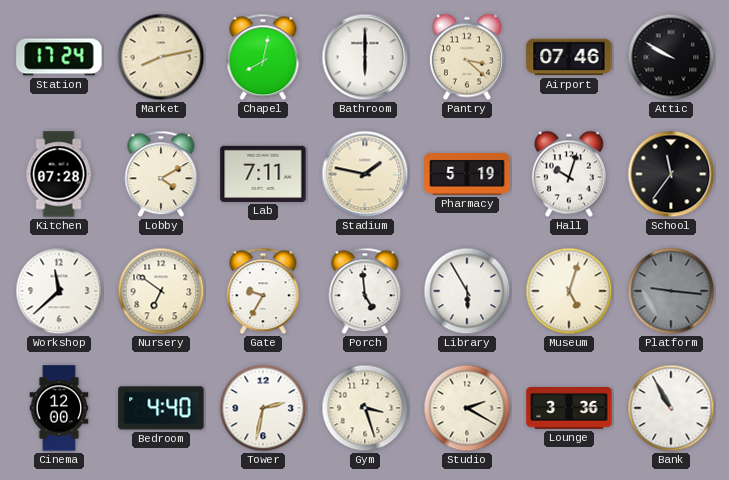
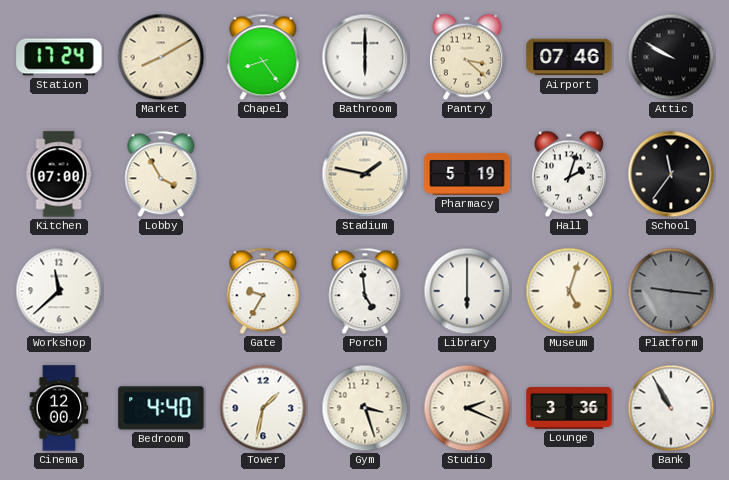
Market: 8:13 -> 8:10
Chapel: 8:02 -> 8:24
Kitchen: 07:28 -> 07:00
Lobby: 4:10 -> 3:55
Lab: 7:11 -> none
Hall: 10:03 -> 2:03
Nursery: 6:51 -> none
Library: 5:55 -> 6:00
Tower: 2:32 -> 1:32
Studio: 2:20 -> 2:19
